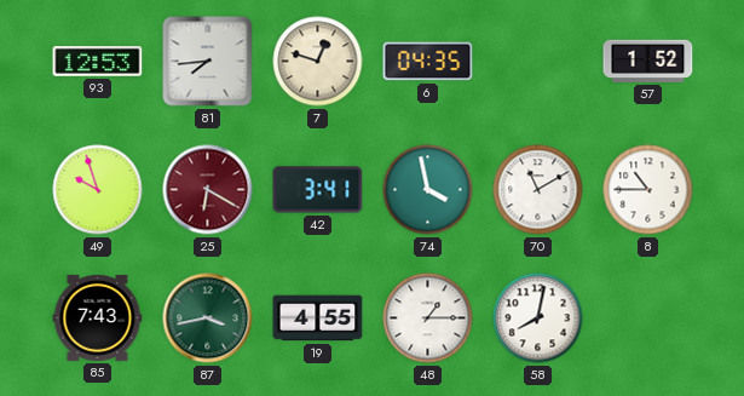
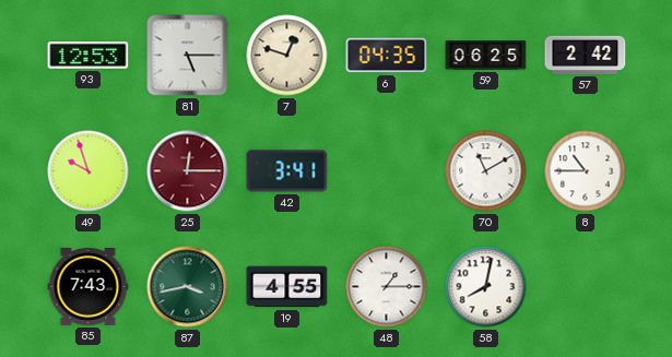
81: 7:44 -> 5:15
59: none -> 06:25
57: 1:52 -> 2:42
25: 6:20 -> 12:15
74: 3:58 -> none
